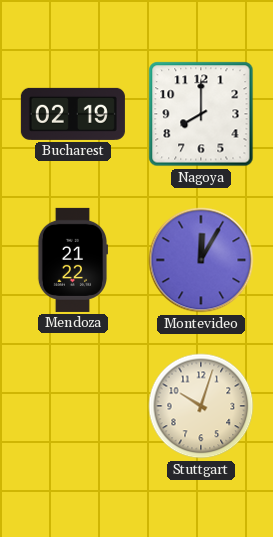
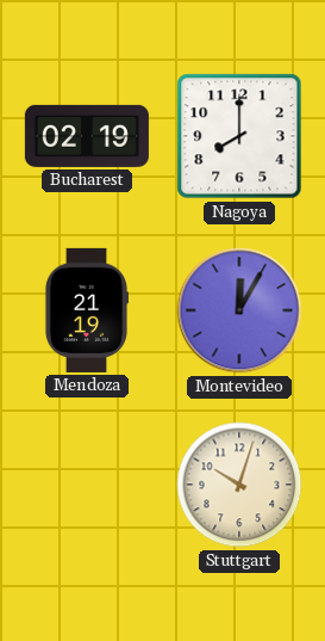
Mendoza: 21:22 -> 21:19
